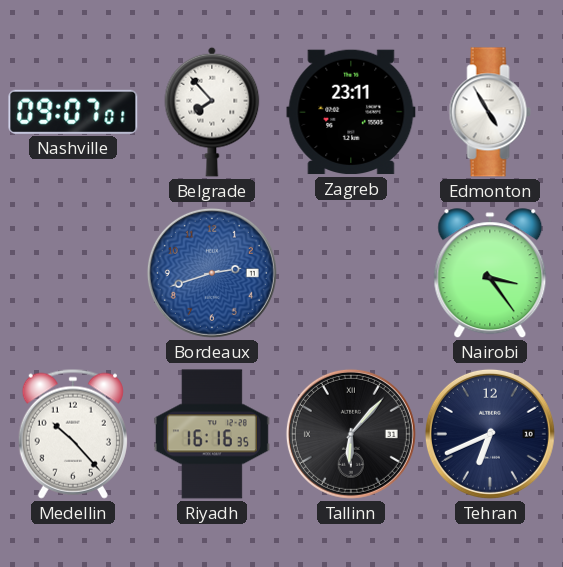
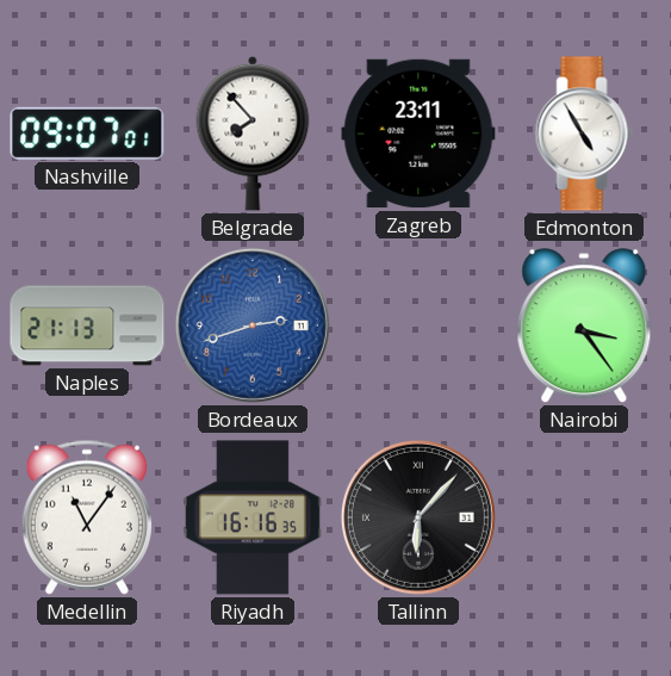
Naples: none -> 21:13
Medellin: 10:23 -> 11:06
Tehran: 6:41 -> none
